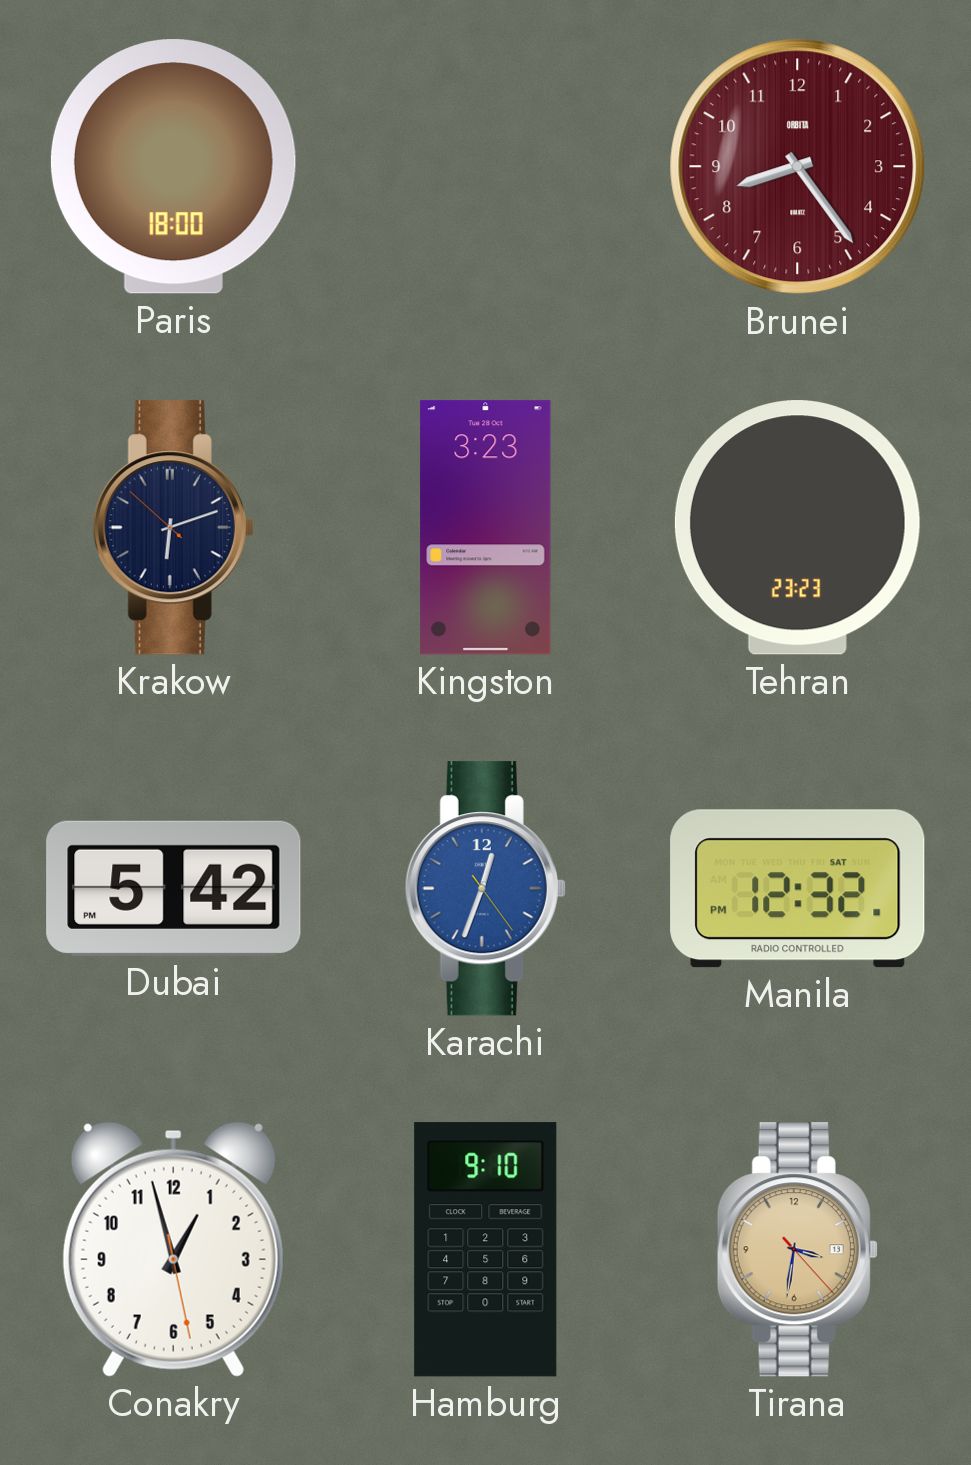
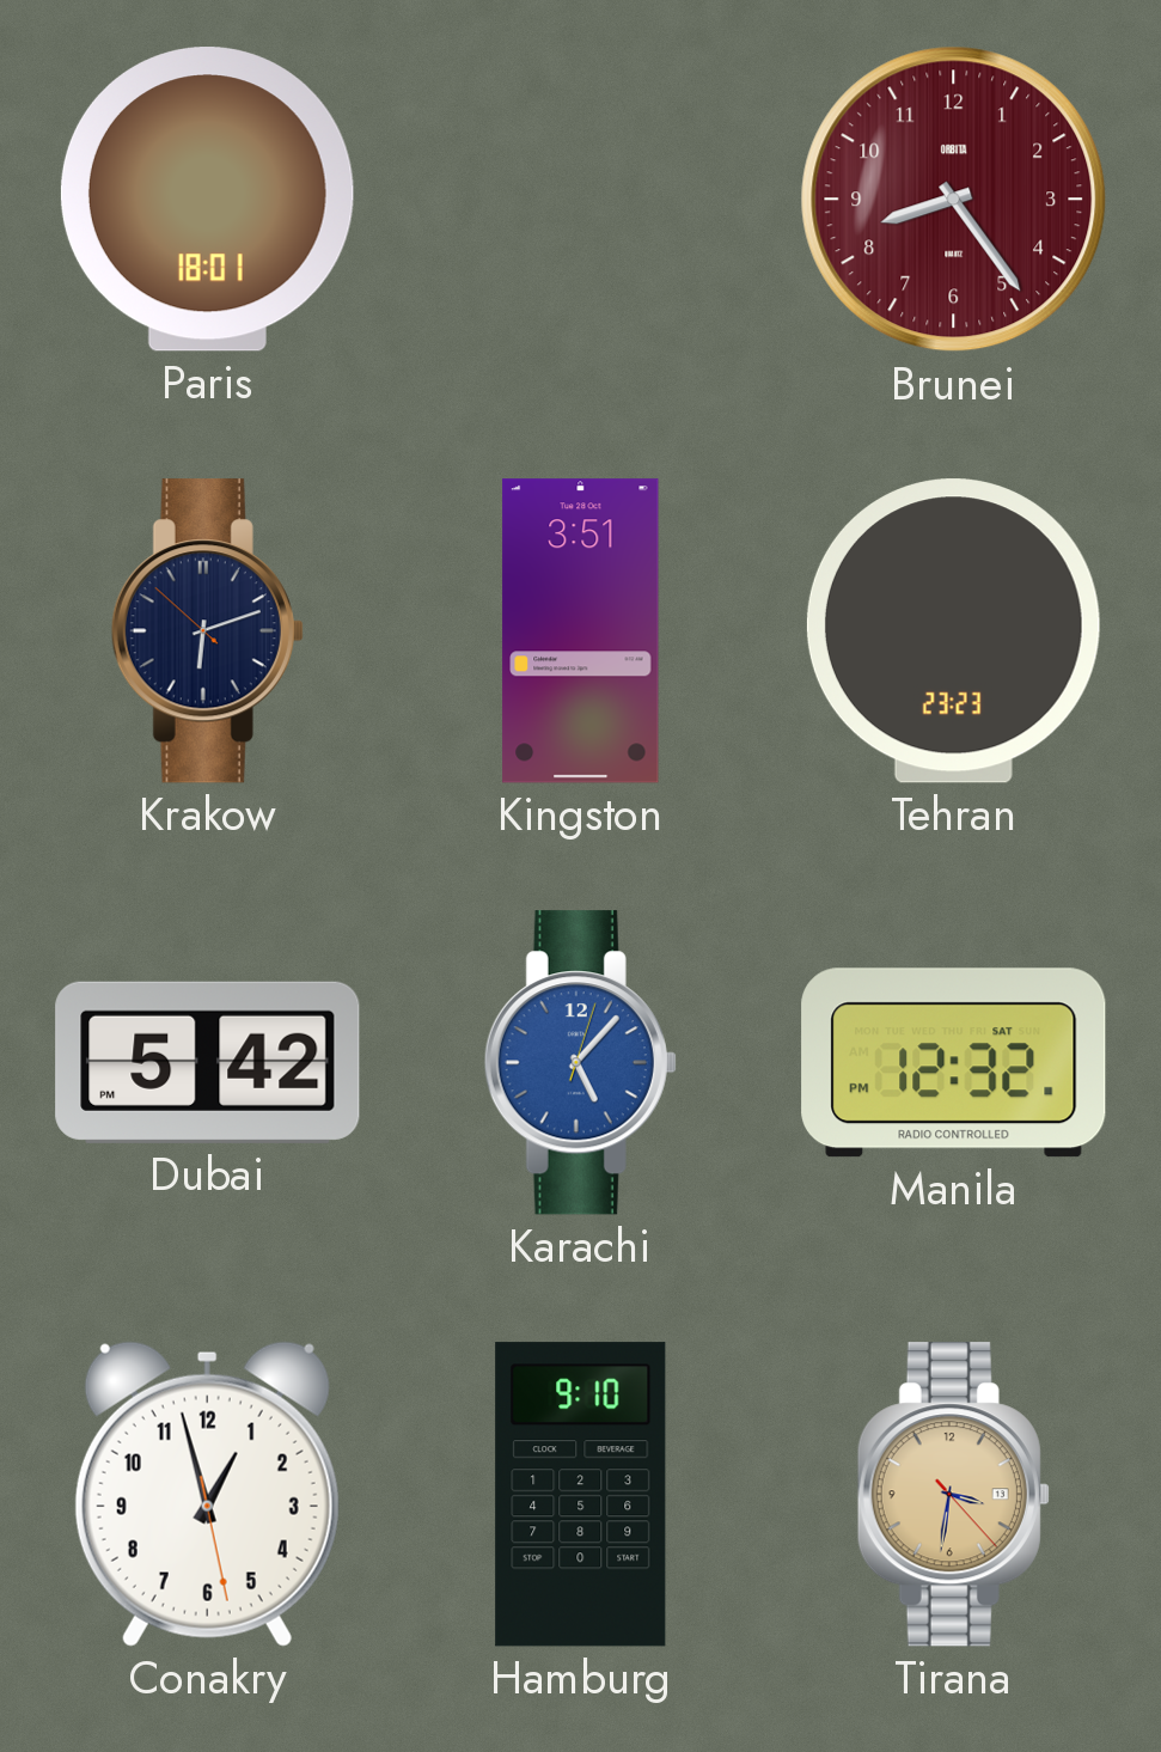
Paris: 18:00 -> 18:01
Kingston: 3:23 -> 3:51
Karachi: 12:33 -> 5:07
